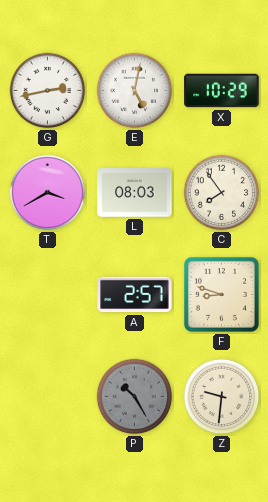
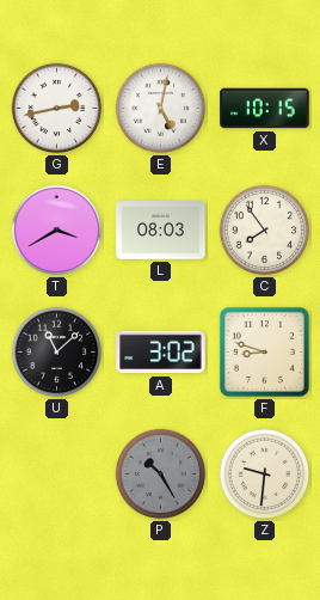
X: 10:29 -> 10:15
U: none -> 11:08
A: 2:57 -> 3:02
